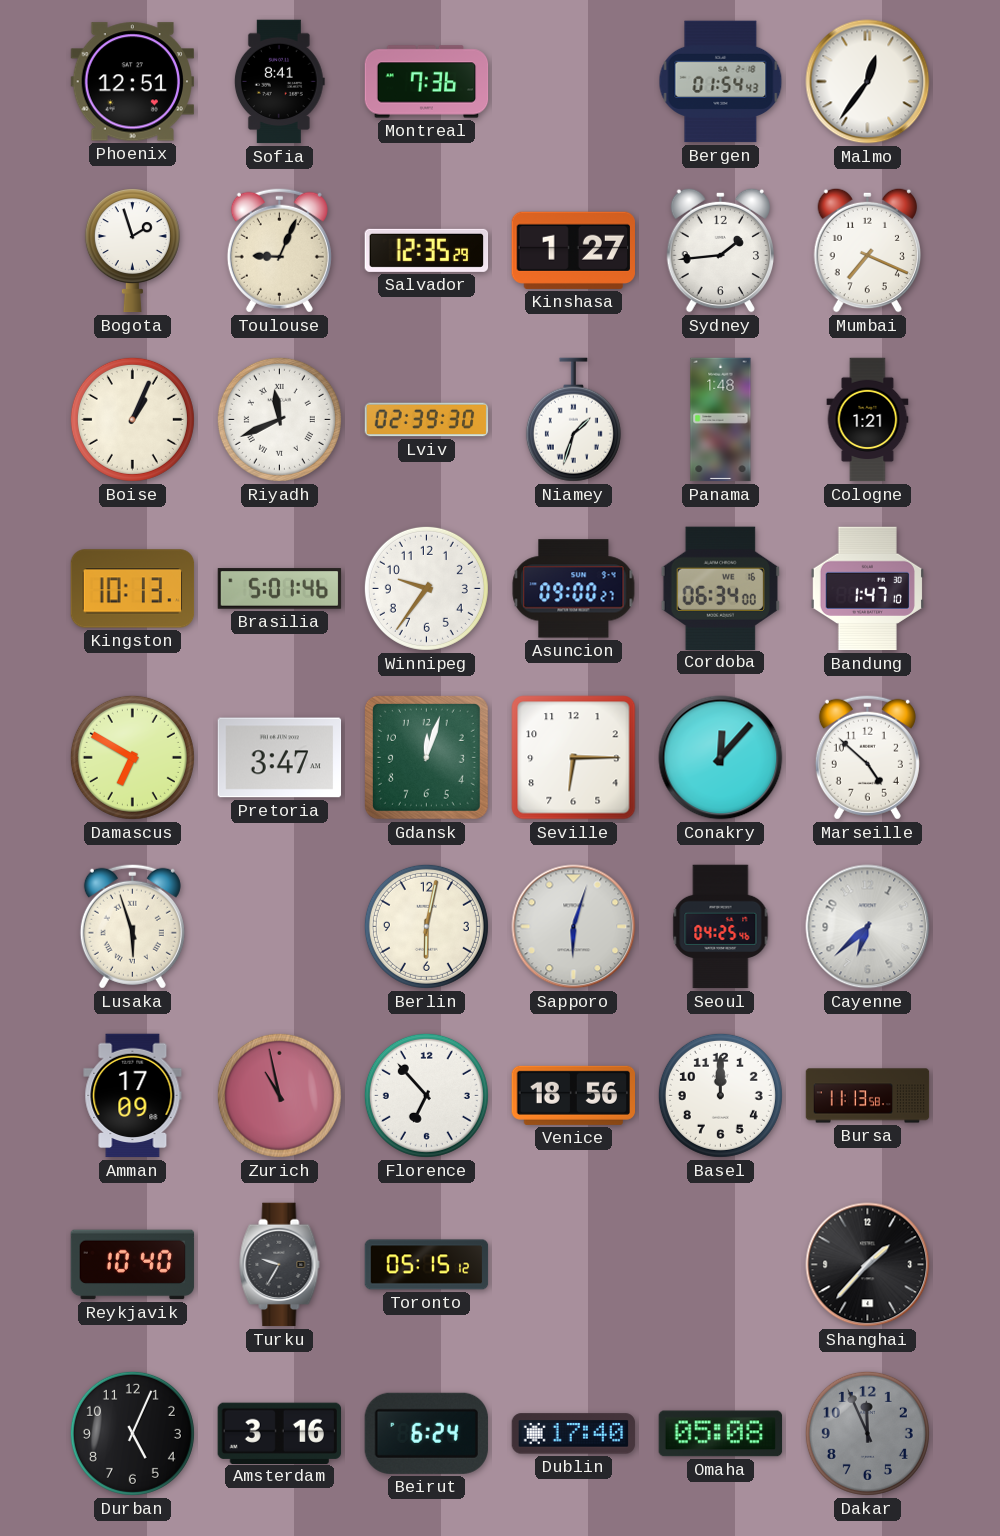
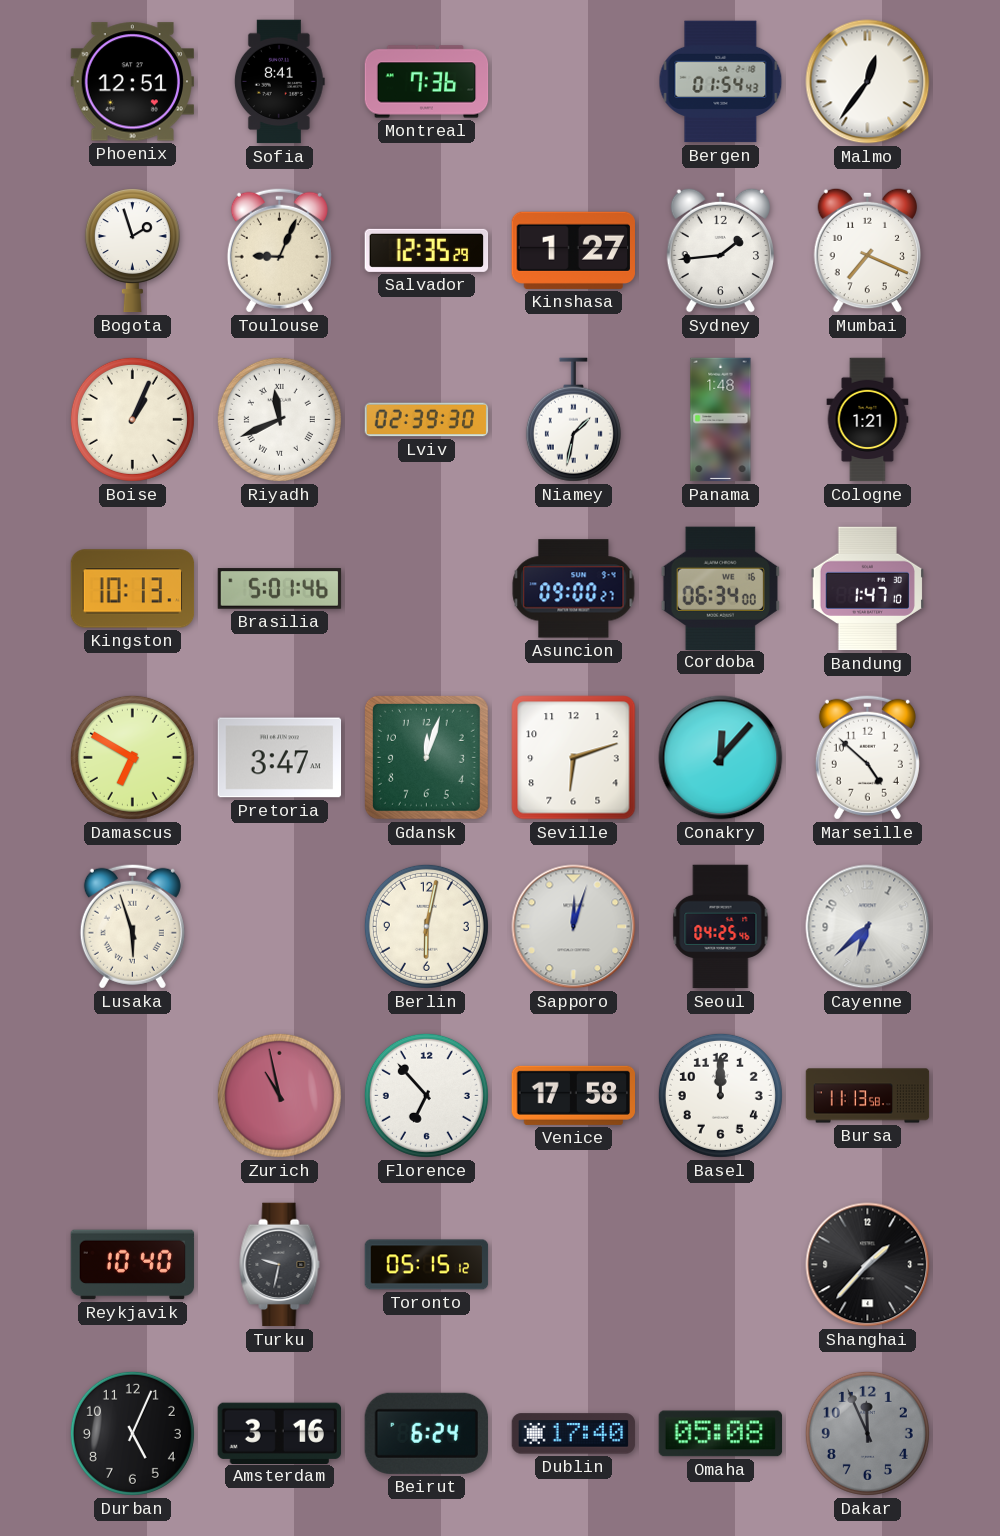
Niamey: 1:33 -> 1:32
Winnipeg: 9:36 -> none
Seville: 6:15 -> 6:12
Sapporo: 6:03 -> 12:03
Amman: 17:09 -> none
Venice: 18:56 -> 17:58
Turku: 9:35 -> 9:32
